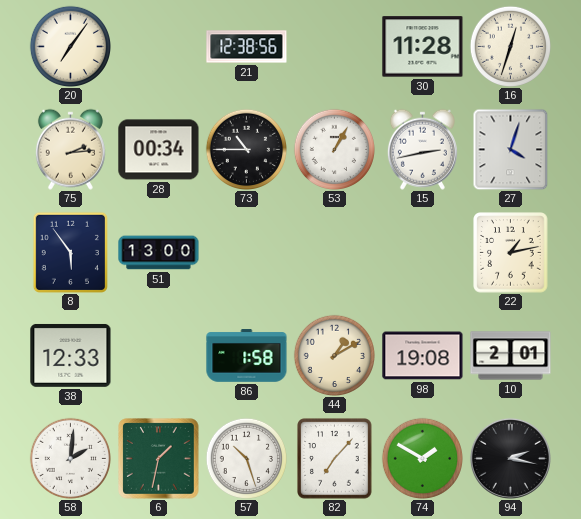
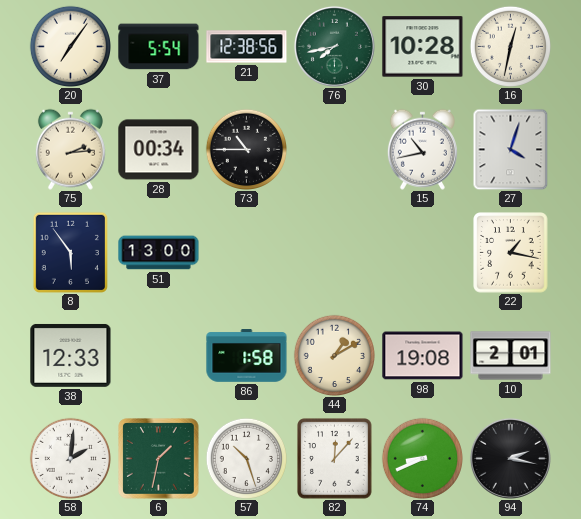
37: none -> 5:54
76: none -> 7:43
30: 11:28 -> 10:28
16: 12:33 -> 12:32
53: 1:05 -> none
15: 2:43 -> 10:43
22: 1:13 -> 1:17
82: 7:07 -> 12:07
74: 1:50 -> 8:41
